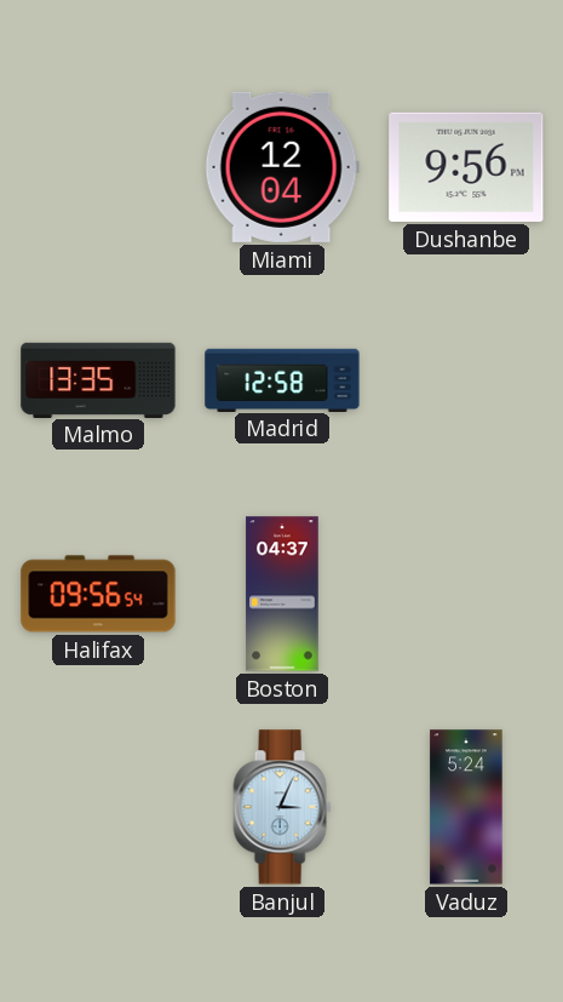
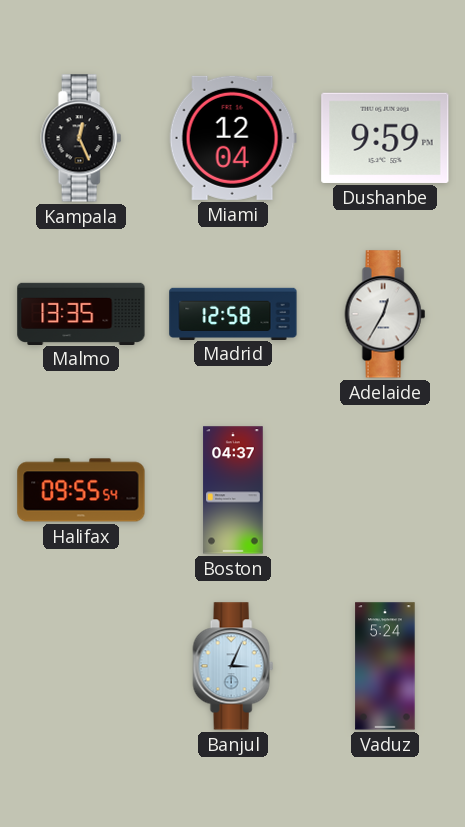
Kampala: none -> 12:26
Dushanbe: 9:56 -> 9:59
Adelaide: none -> 12:35
Halifax: 09:56 -> 09:55
